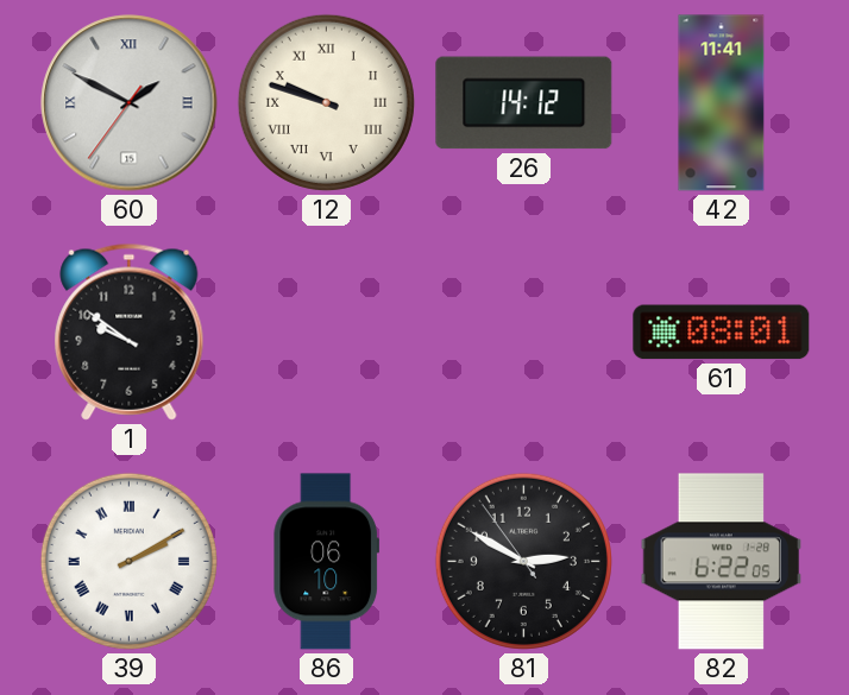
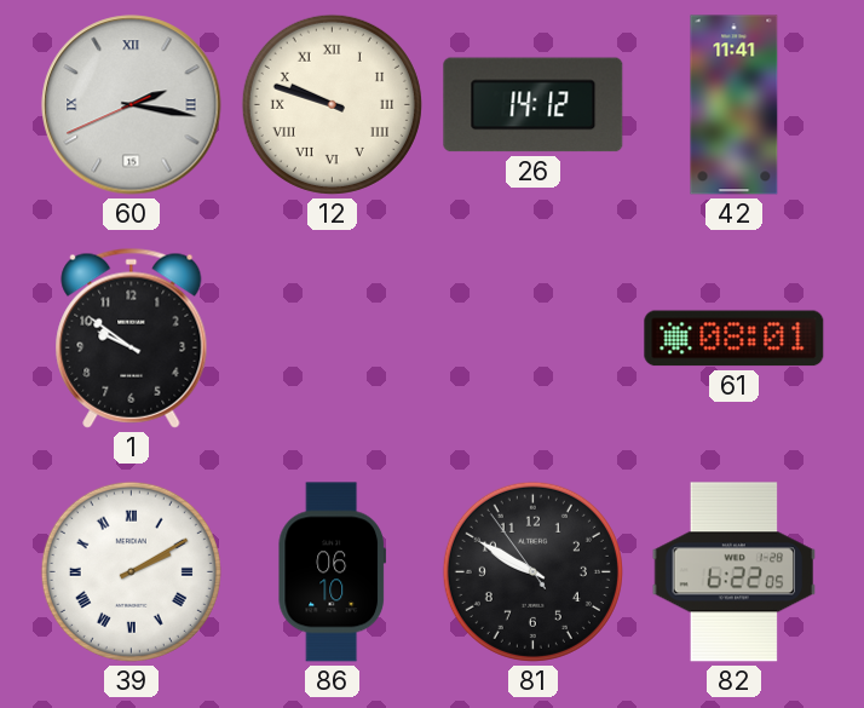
60: 1:49 -> 2:16
81: 2:49 -> 9:49
